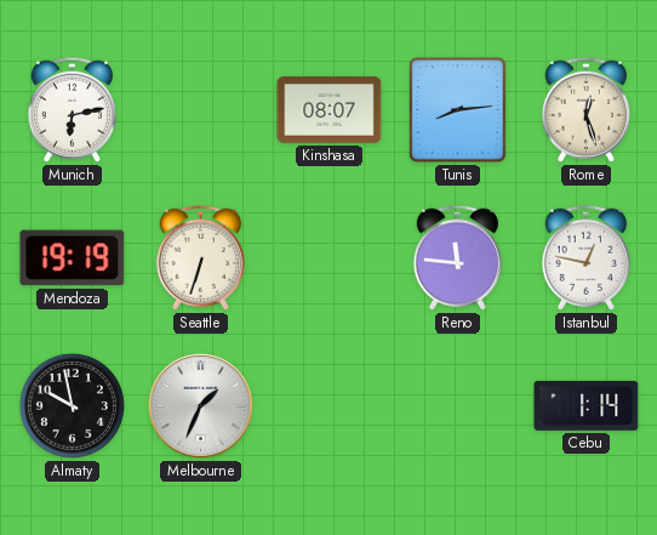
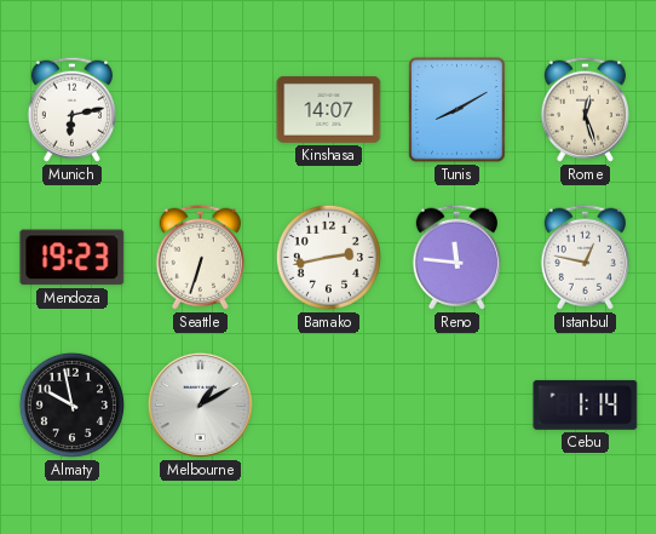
Kinshasa: 08:07 -> 14:07
Tunis: 8:14 -> 8:10
Mendoza: 19:19 -> 19:23
Bamako: none -> 2:43
Melbourne: 1:34 -> 1:10
